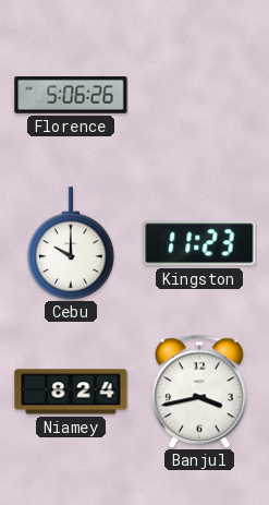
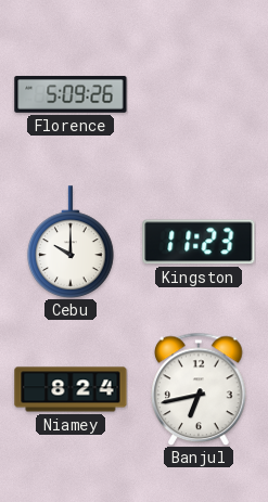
Florence: 5:06 -> 5:09
Banjul: 3:43 -> 6:43
